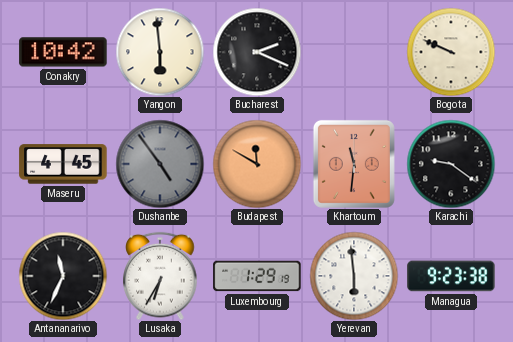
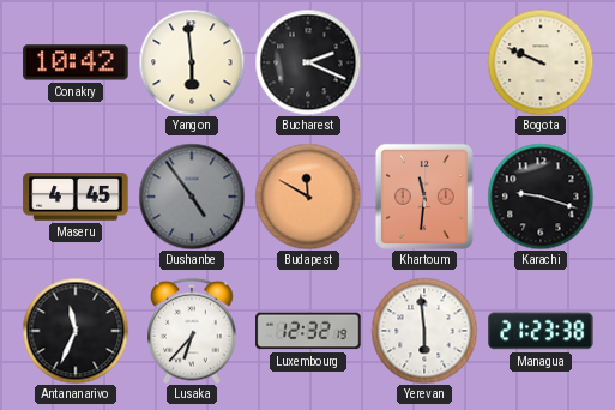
Karachi: 9:21 -> 9:18
Lusaka: 6:35 -> 6:37
Luxembourg: 1:29 -> 12:32
Managua: 9:23 -> 21:23
